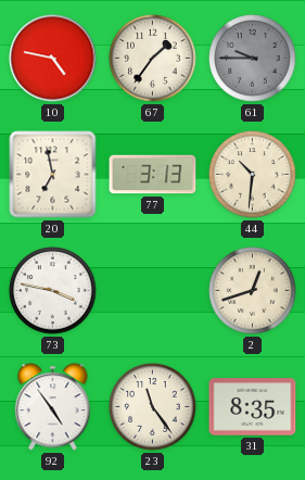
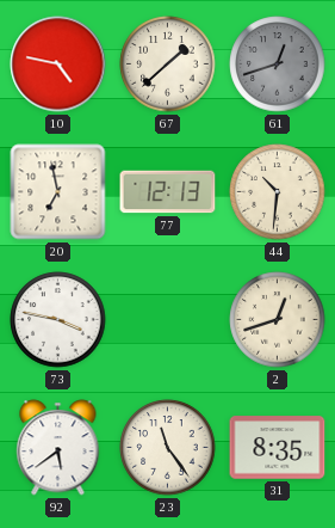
67: 1:36 -> 1:38
61: 9:45 -> 12:42
77: 3:13 -> 12:13
92: 4:54 -> 5:39
